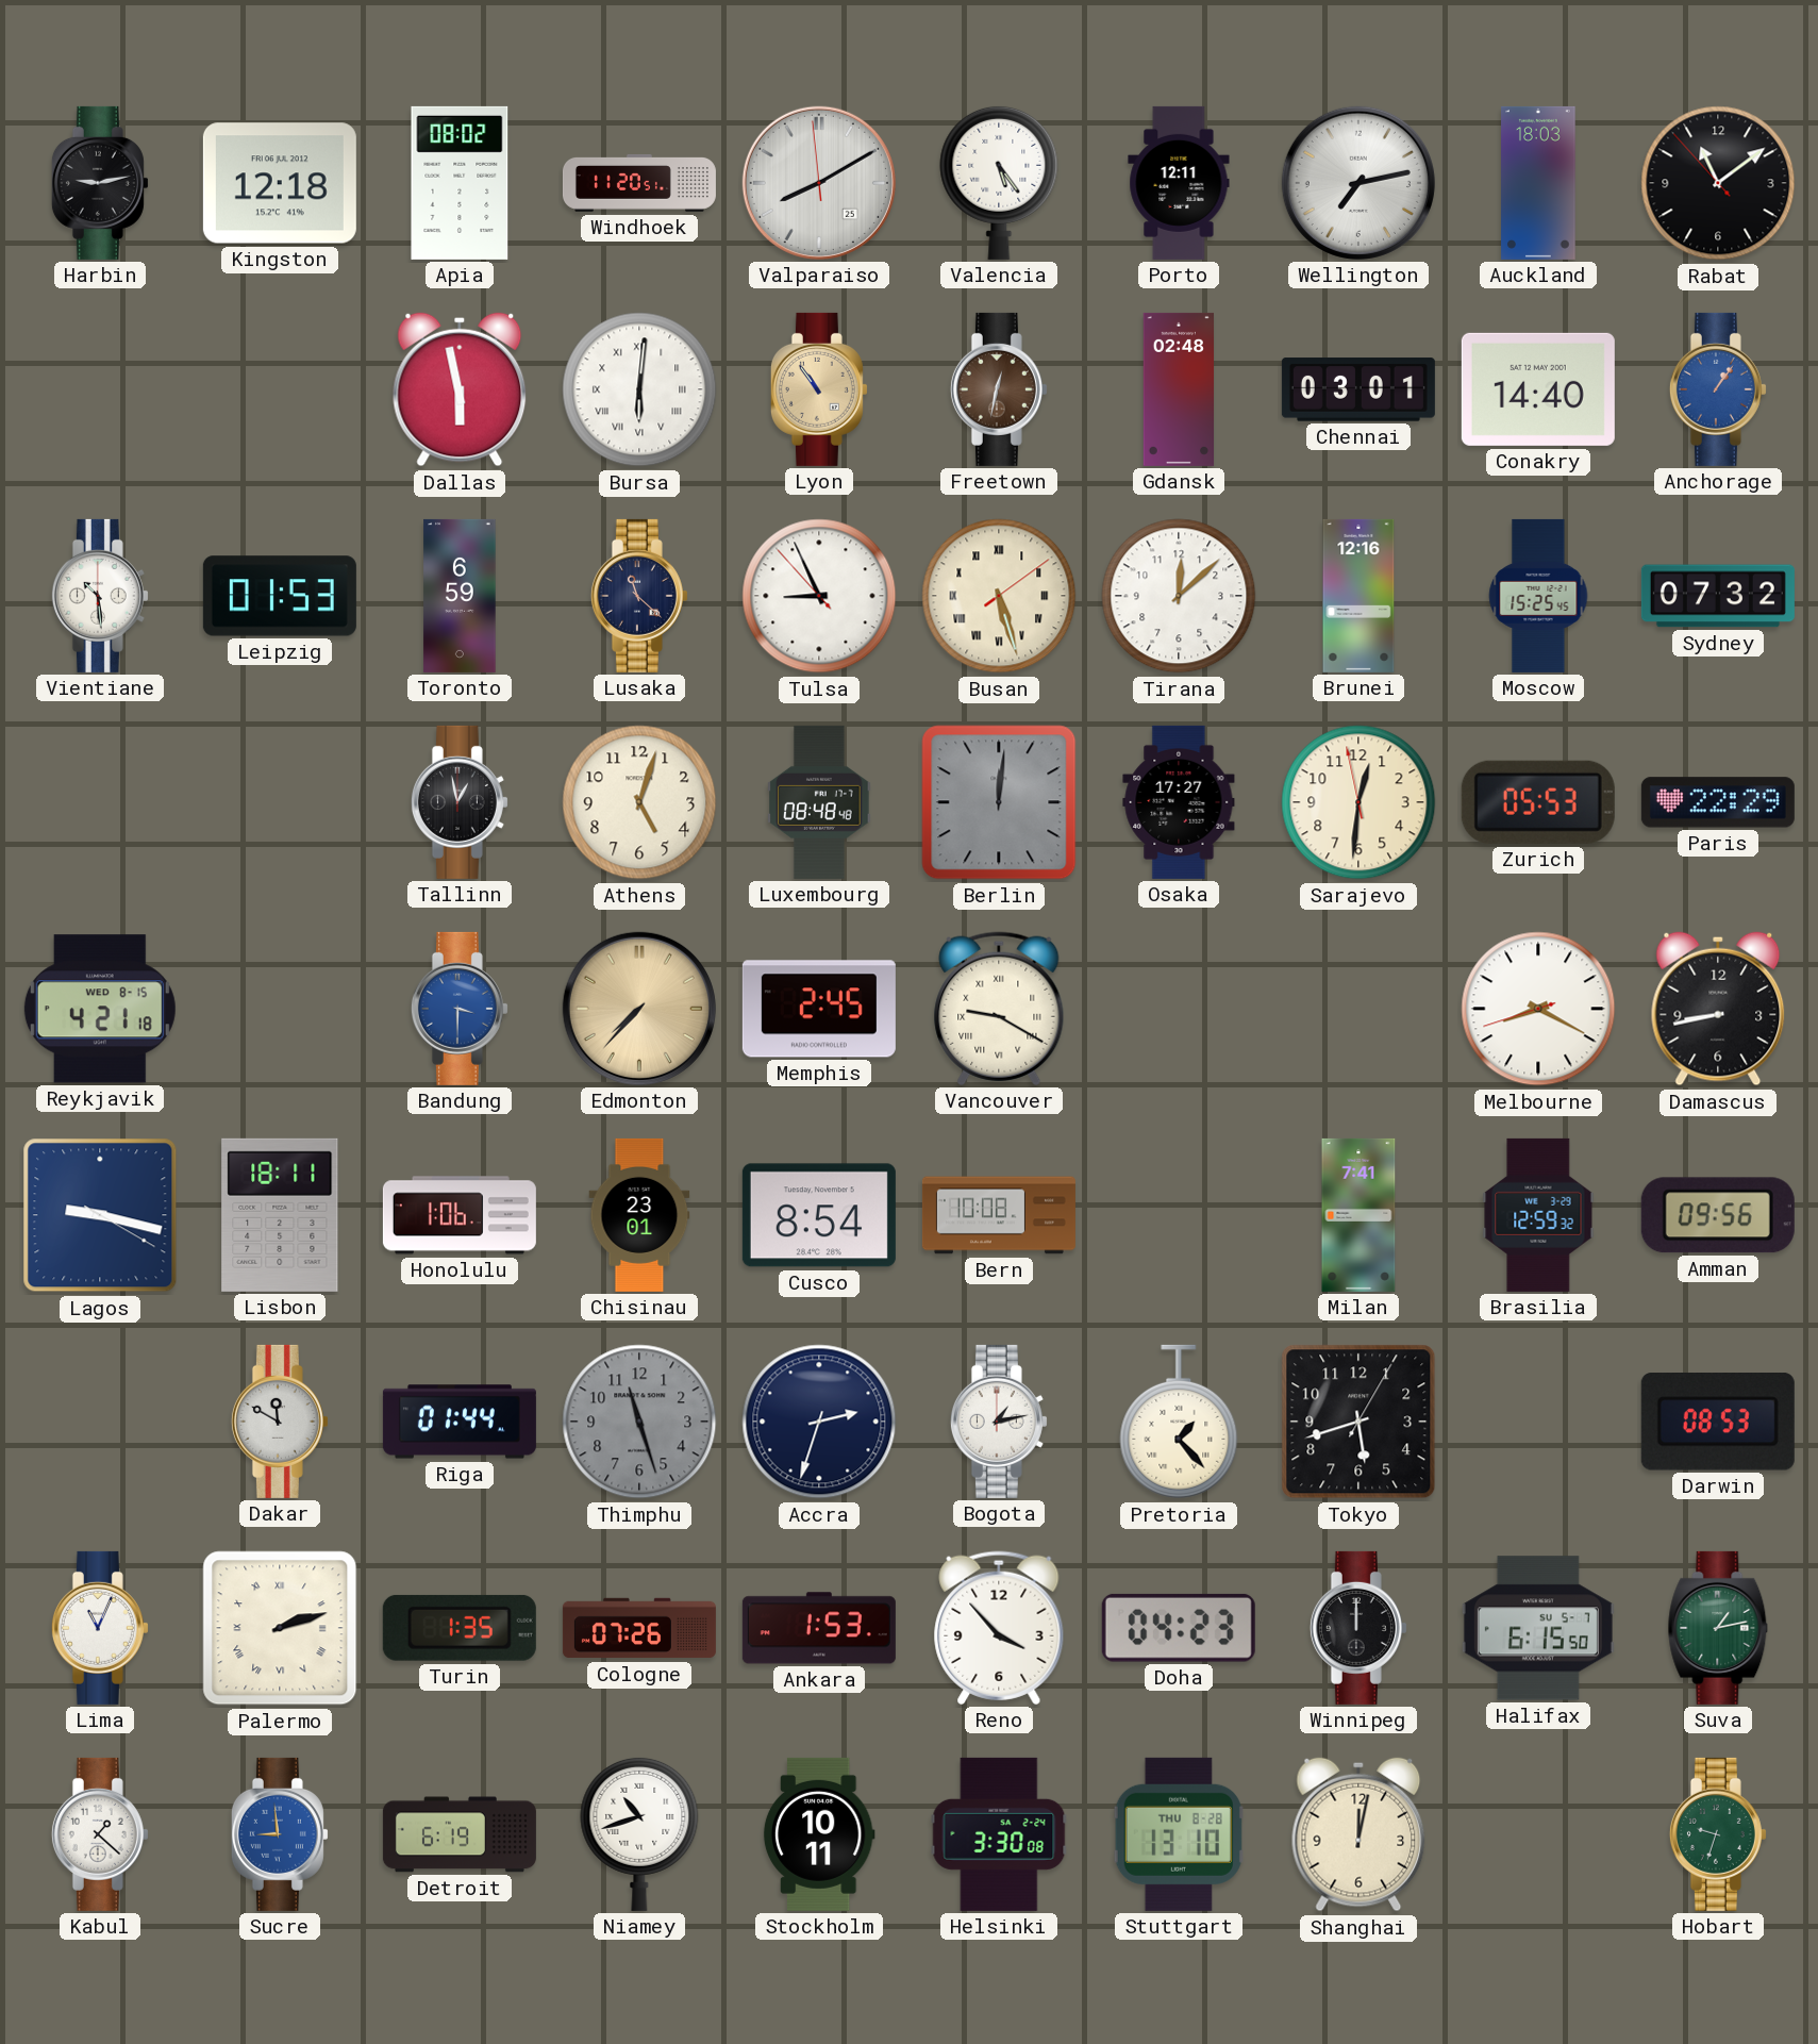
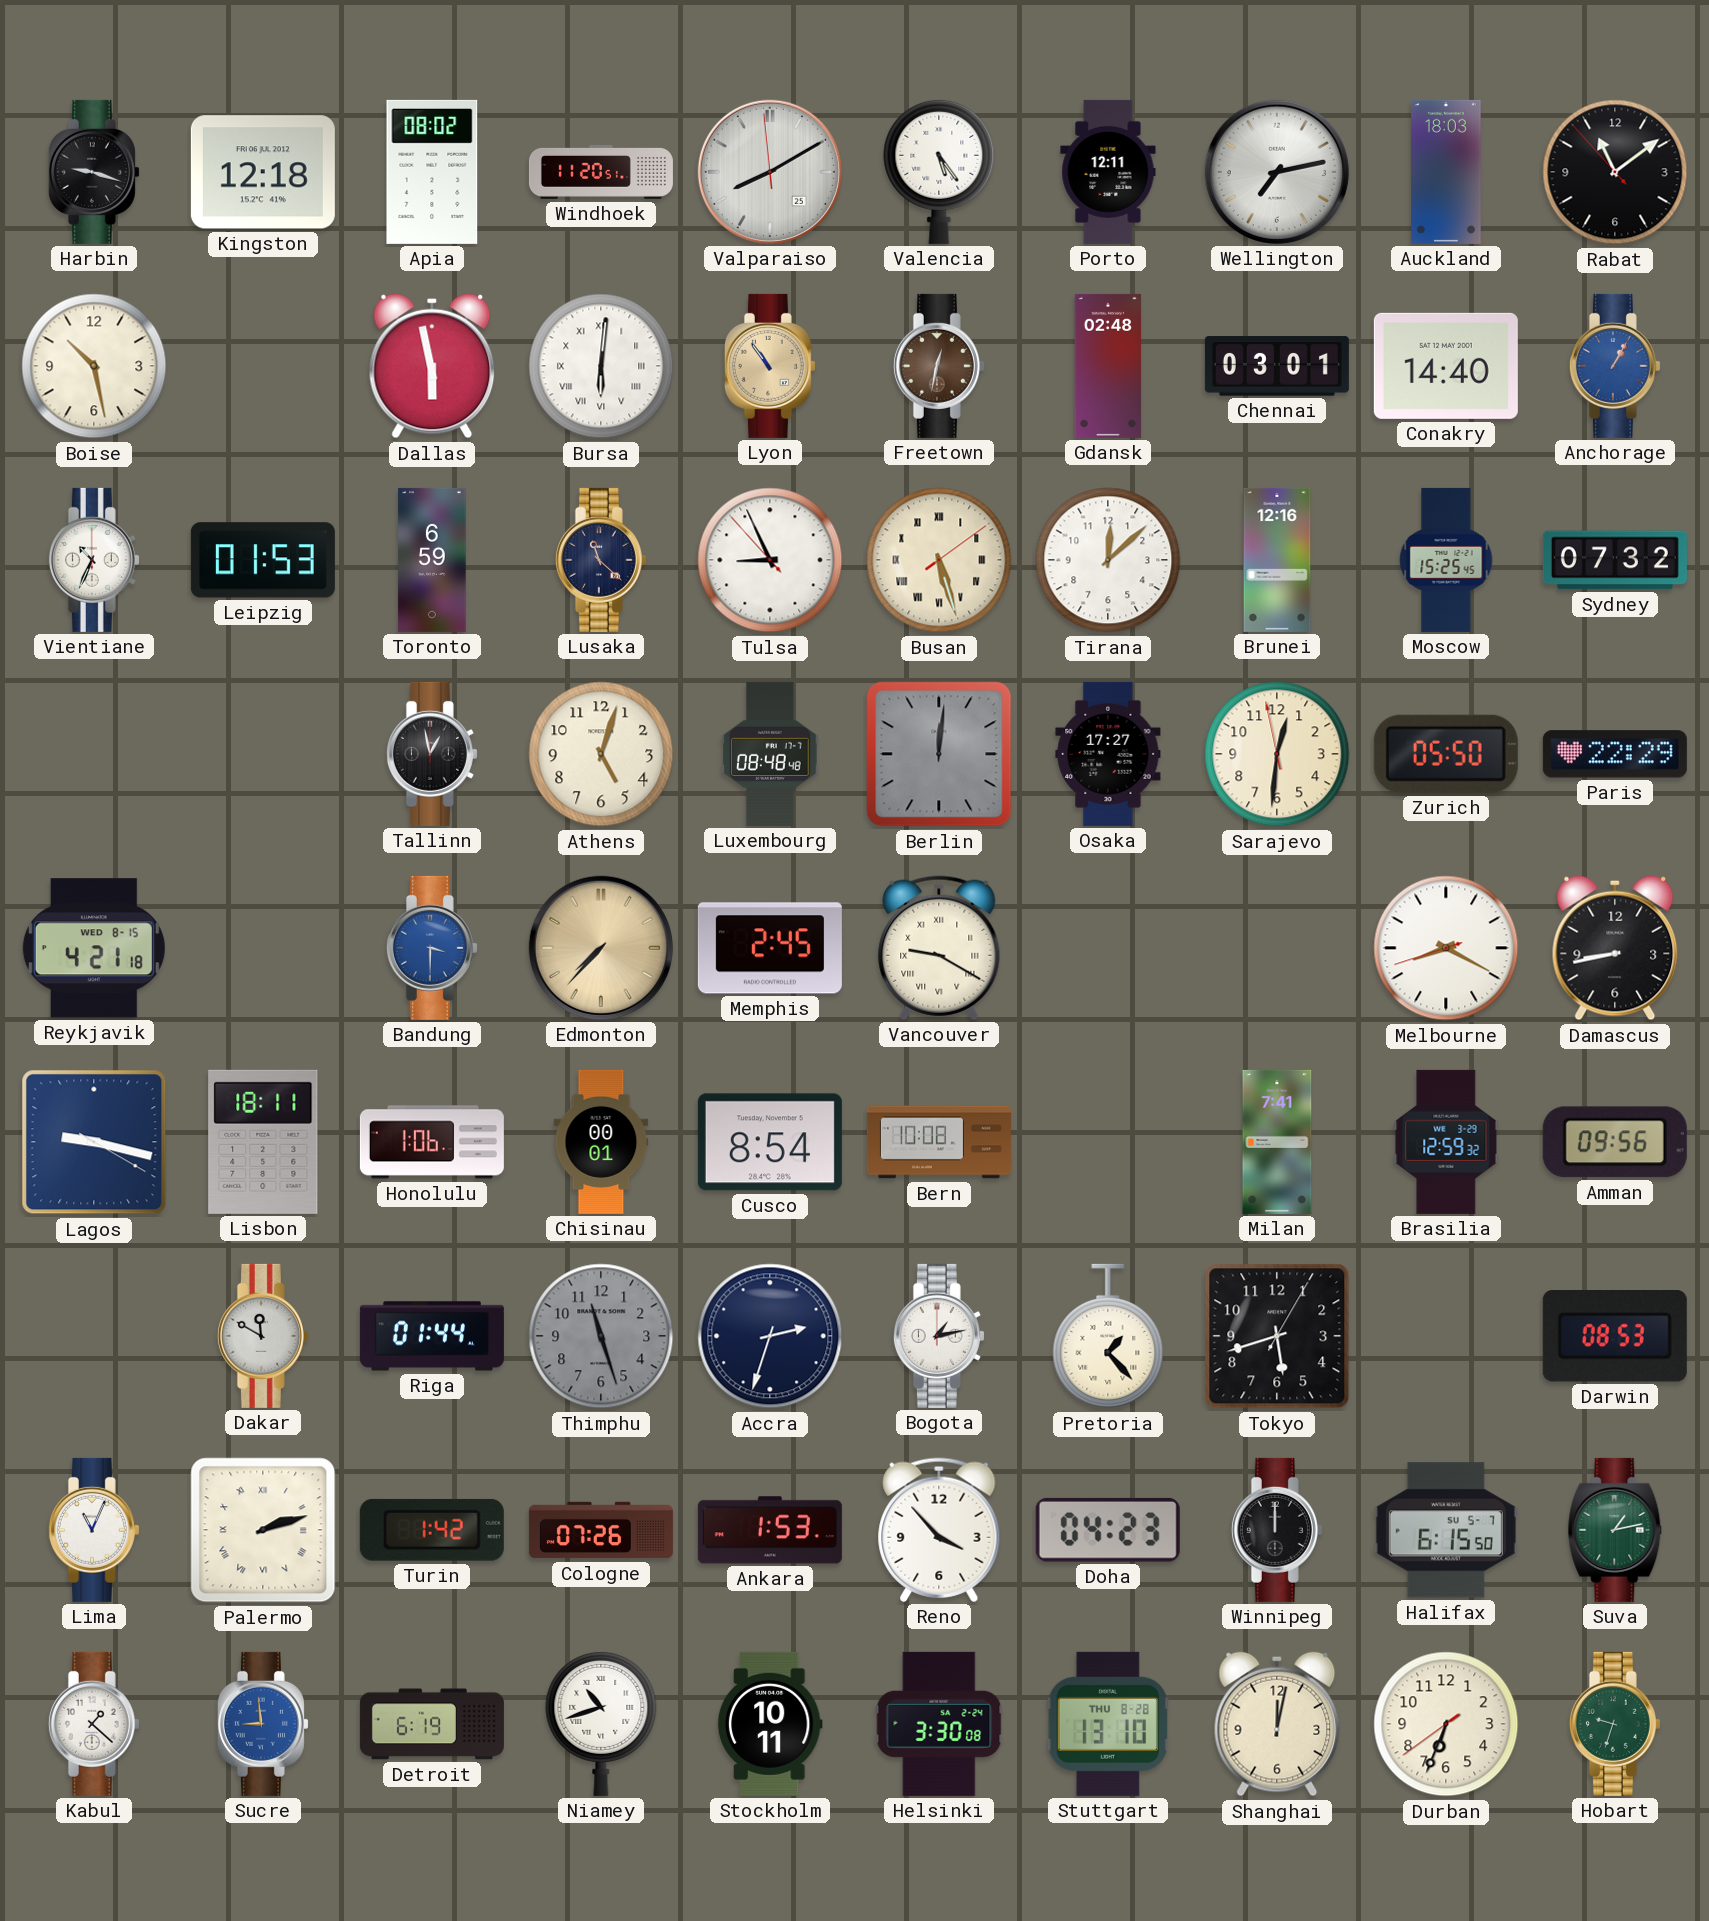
Harbin: 9:13 -> 9:18
Boise: none -> 10:28
Anchorage: 1:06 -> 1:05
Vientiane: 10:29 -> 10:34
Zurich: 05:53 -> 05:50
Chisinau: 23:01 -> 00:01
Turin: 1:35 -> 1:42
Durban: none -> 6:33
